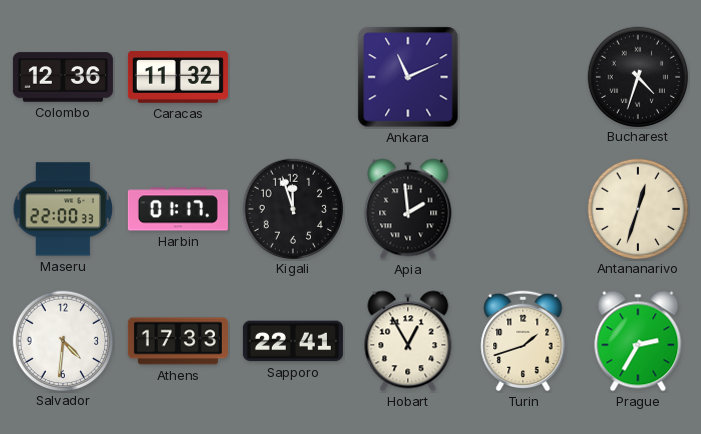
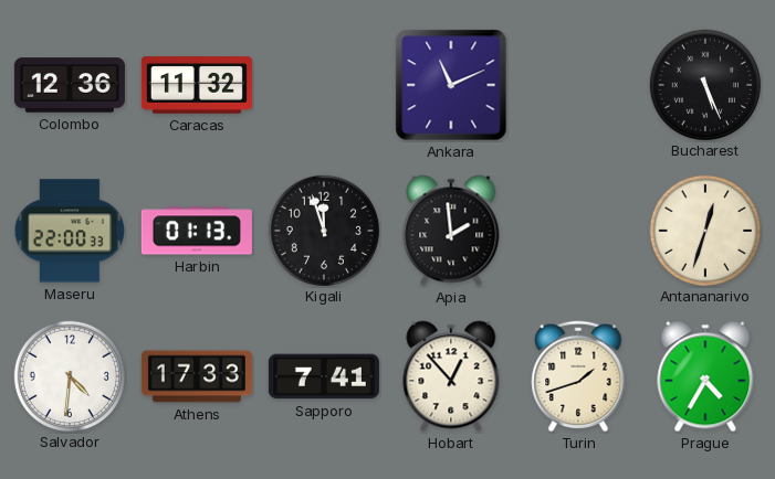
Bucharest: 4:33 -> 5:26
Harbin: 01:17 -> 01:13
Sapporo: 22:41 -> 7:41
Hobart: 12:55 -> 12:53
Prague: 2:35 -> 4:35
